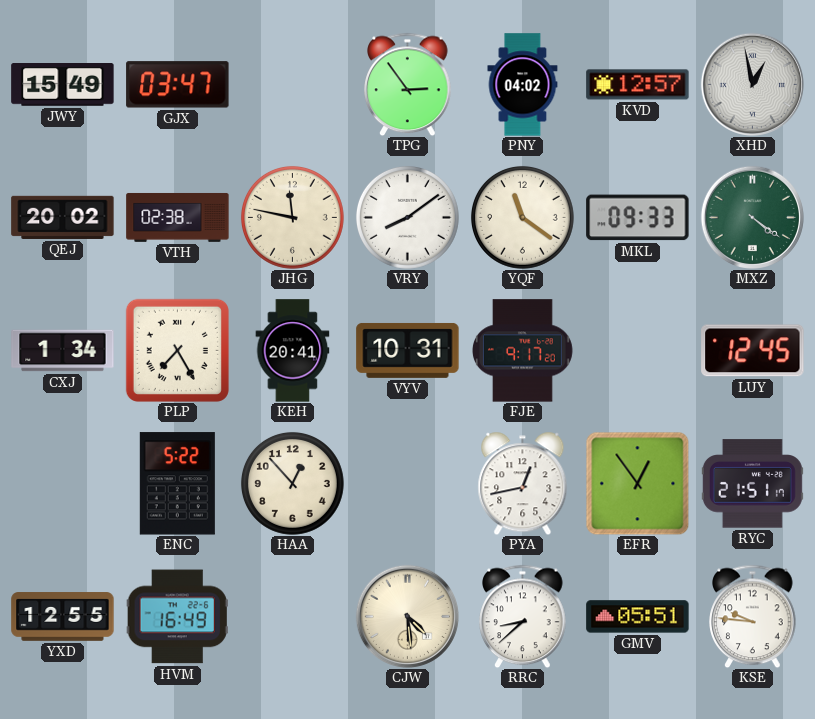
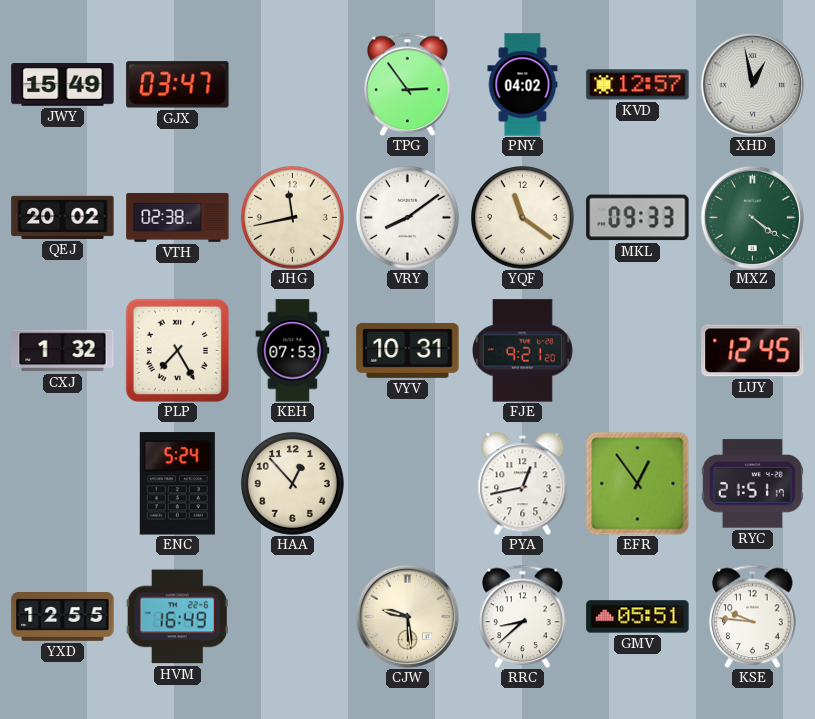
JHG: 11:47 -> 11:43
CXJ: 1:34 -> 1:32
KEH: 20:41 -> 07:53
FJE: 9:17 -> 9:21
ENC: 5:22 -> 5:24
CJW: 4:29 -> 9:29
